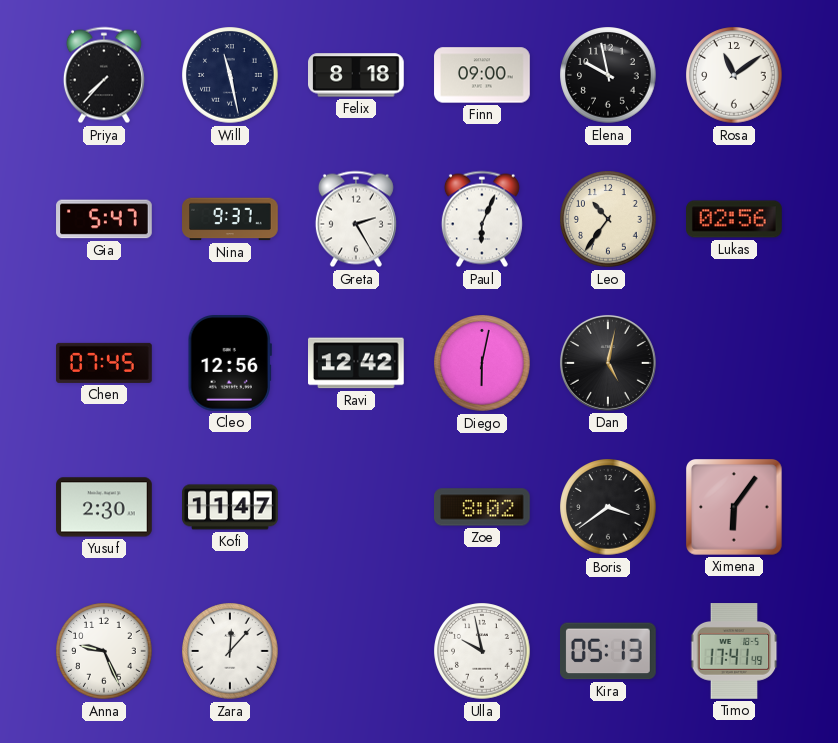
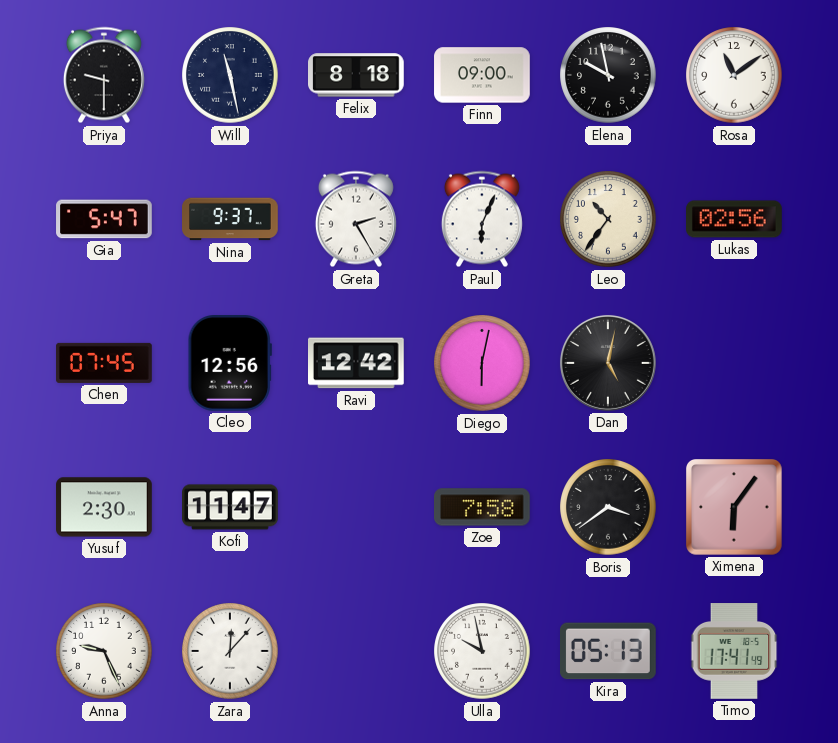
Priya: 7:37 -> 9:30
Zoe: 8:02 -> 7:58
